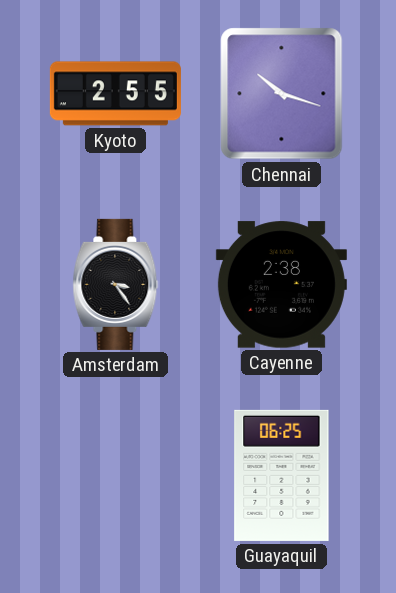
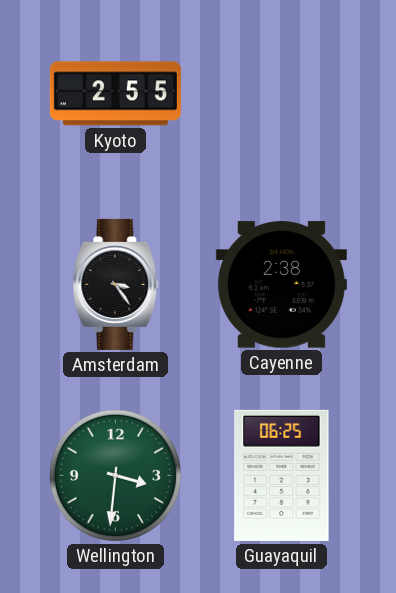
Chennai: 10:18 -> none
Wellington: none -> 3:31
